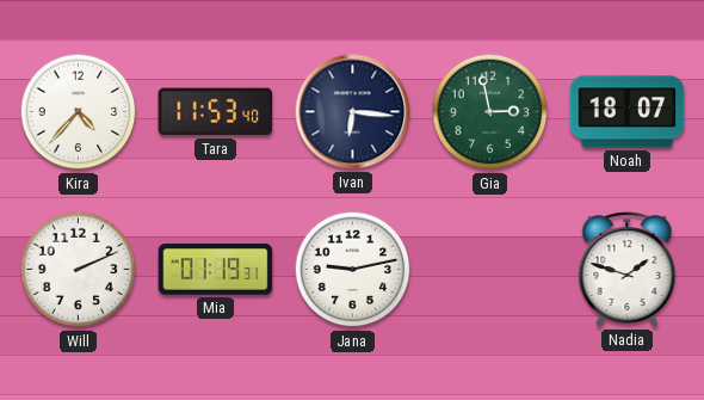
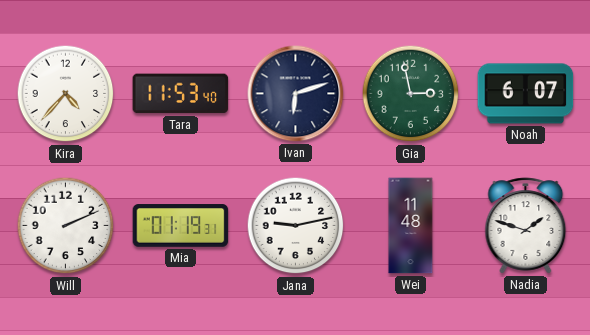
Ivan: 6:16 -> 6:12
Noah: 18:07 -> 6:07
Wei: none -> 11:48
